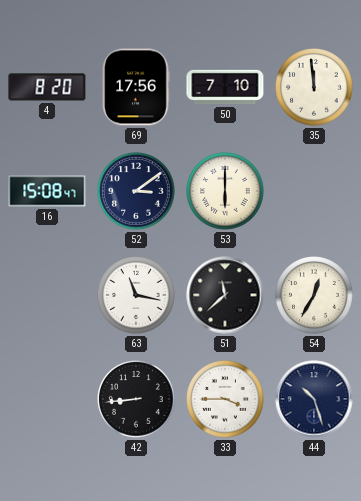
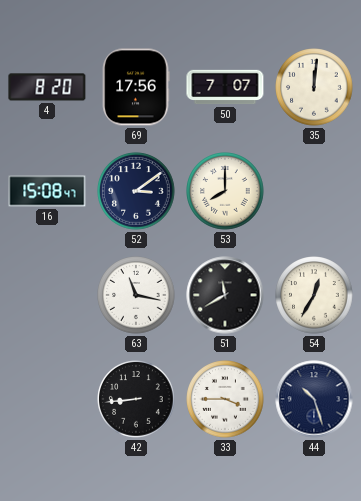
50: 7:10 -> 7:07
35: 11:59 -> 12:01
53: 6:00 -> 8:00
51: 11:38 -> 11:40
